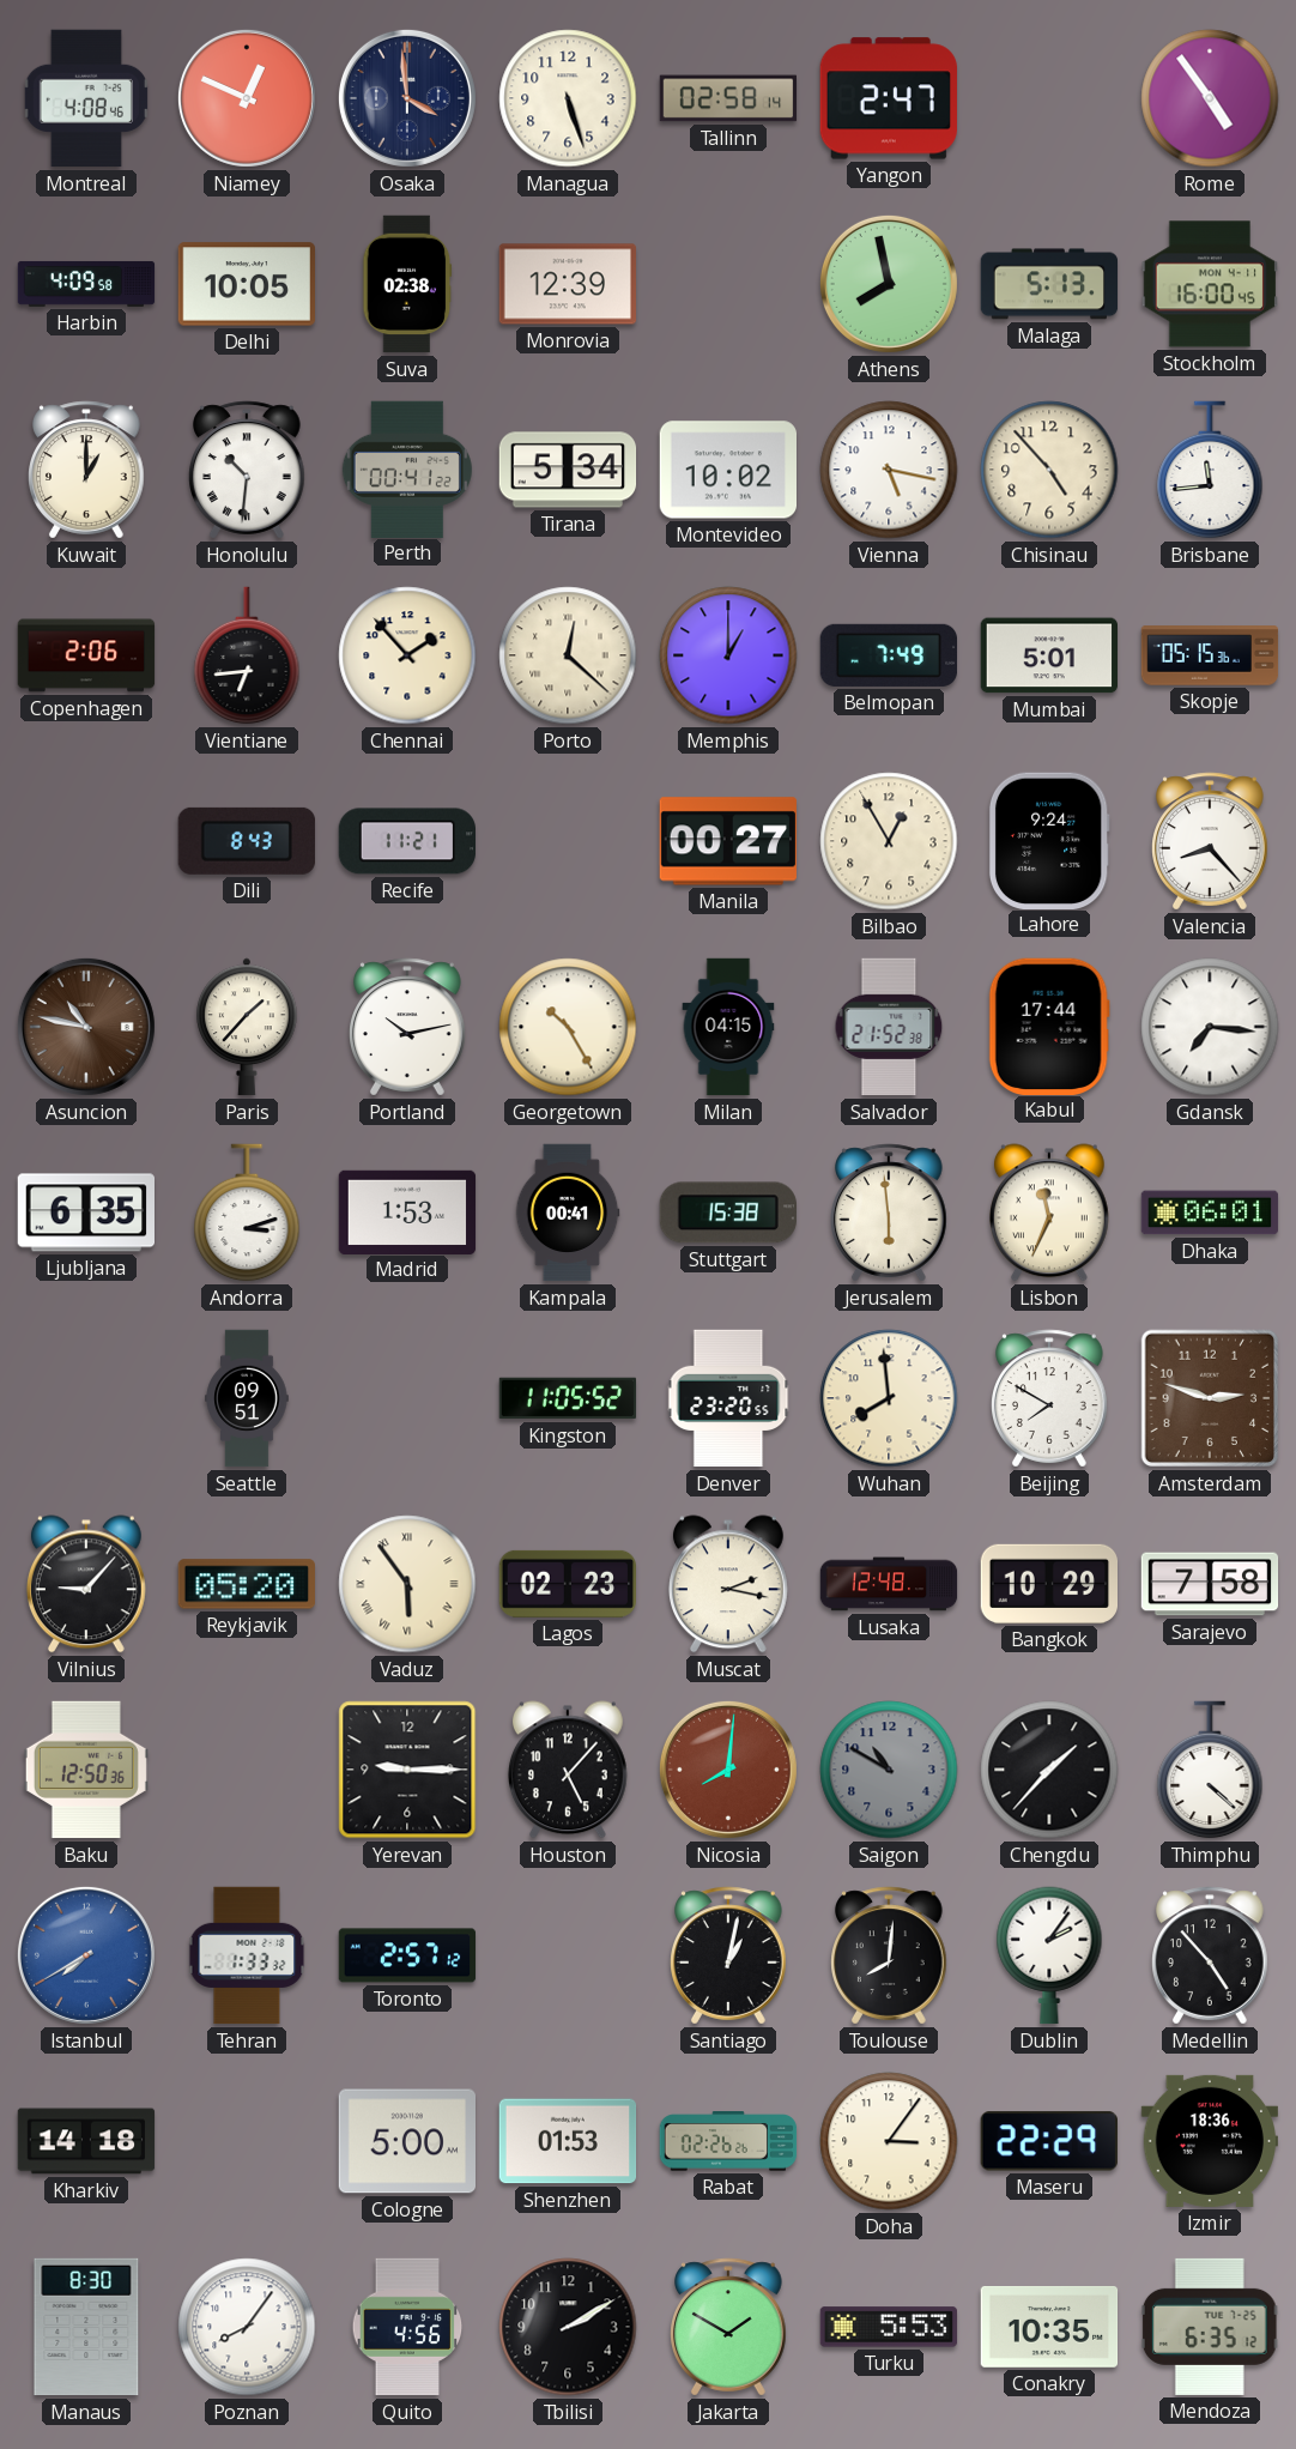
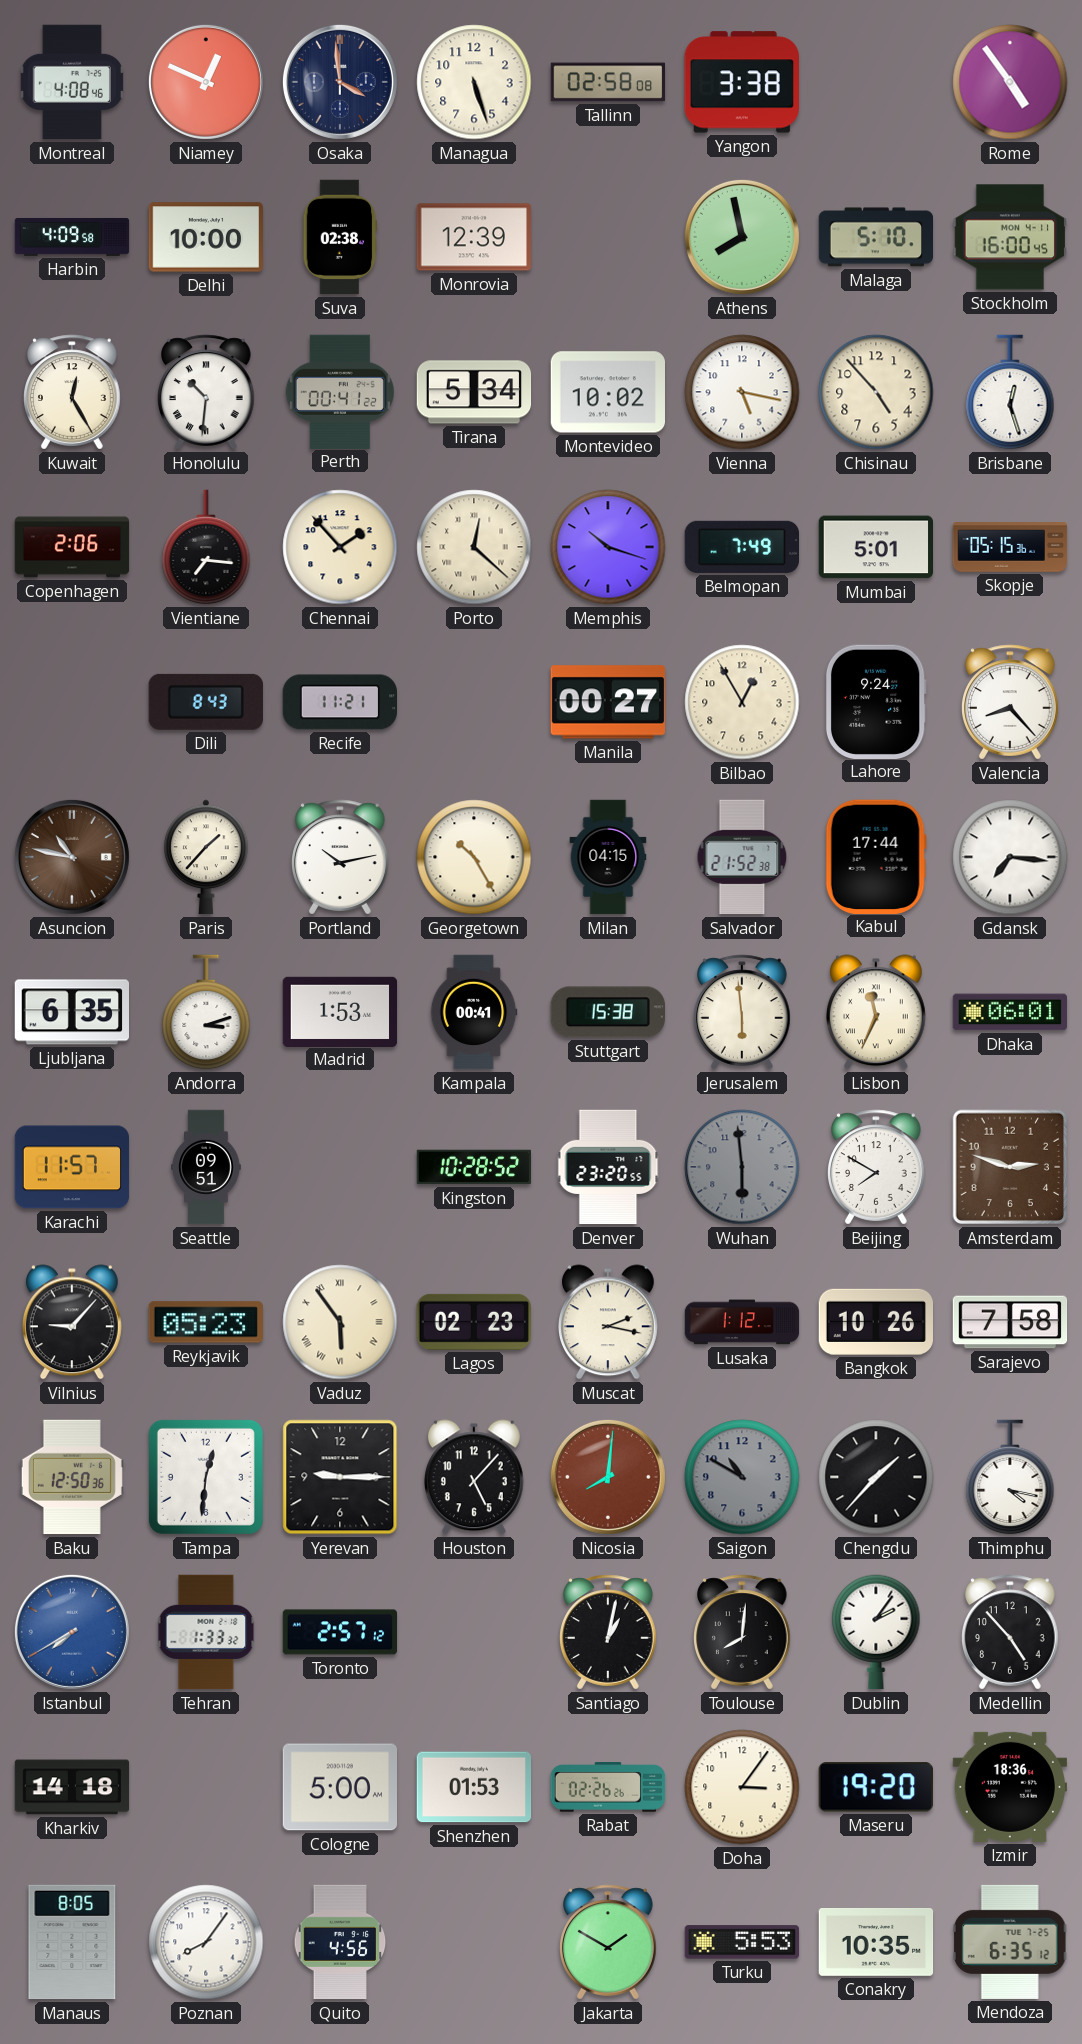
Tallinn: 02:58:14 -> 02:58:08
Yangon: 2:47 -> 3:38
Delhi: 10:05 -> 10:00
Malaga: 5:13 -> 5:10
Kuwait: 1:00 -> 12:25
Brisbane: 11:44 -> 12:27
Vientiane: 6:44 -> 7:16
Memphis: 1:00 -> 10:18
Karachi: none -> 11:57
Kingston: 11:05 -> 10:28
Wuhan: 7:59 -> 5:59
Wuhan dial: cream -> grey
Reykjavik: 05:20 -> 05:23
Lusaka: 12:48 -> 1:12
Bangkok: 10:29 -> 10:26
Tampa: none -> 12:31
Thimphu: 4:22 -> 4:17
Maseru: 22:29 -> 19:20
Manaus: 8:30 -> 8:05
Tbilisi: 2:10 -> none
